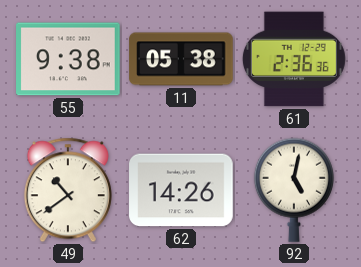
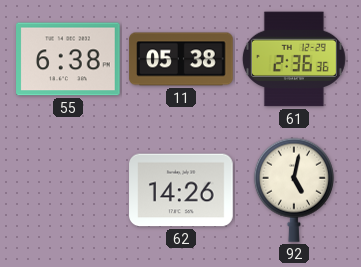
55: 9:38 -> 6:38
49: 10:39 -> none
